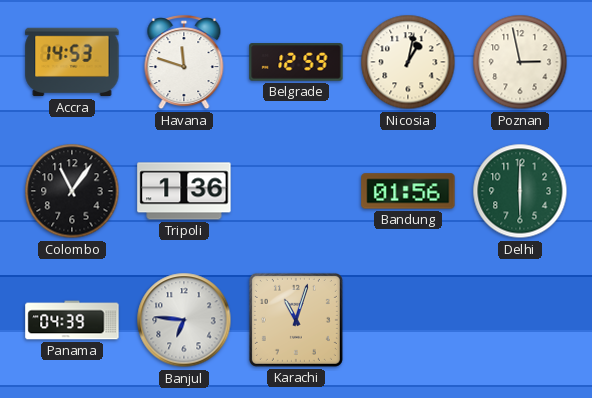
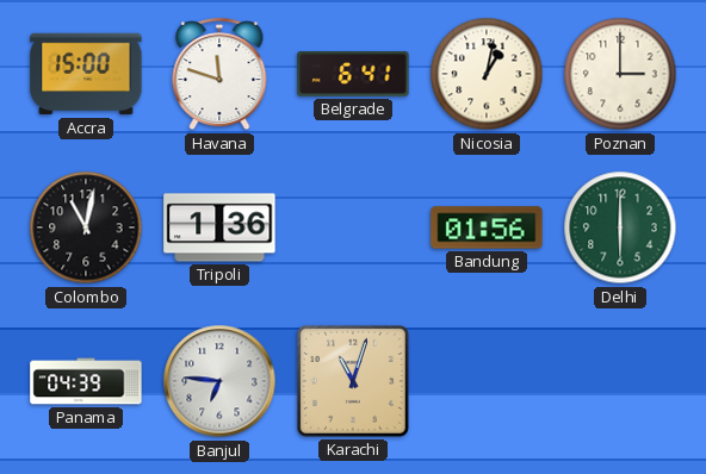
Accra: 14:53 -> 15:00
Belgrade: 12:59 -> 6:41
Poznan: 2:58 -> 3:00
Colombo: 11:06 -> 11:02
